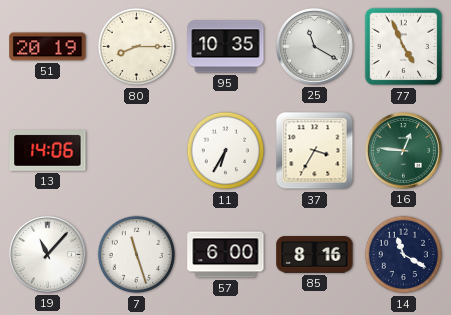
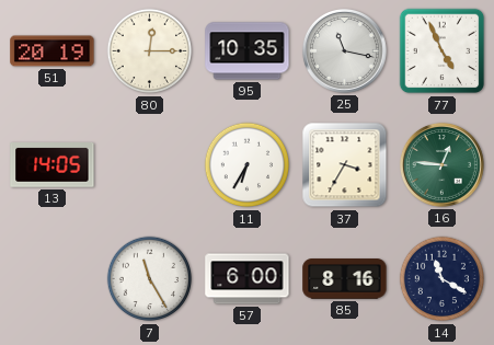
80: 8:15 -> 12:15
25: 11:20 -> 11:17
13: 14:06 -> 14:05
19: 11:07 -> none
7: 11:27 -> 11:25
